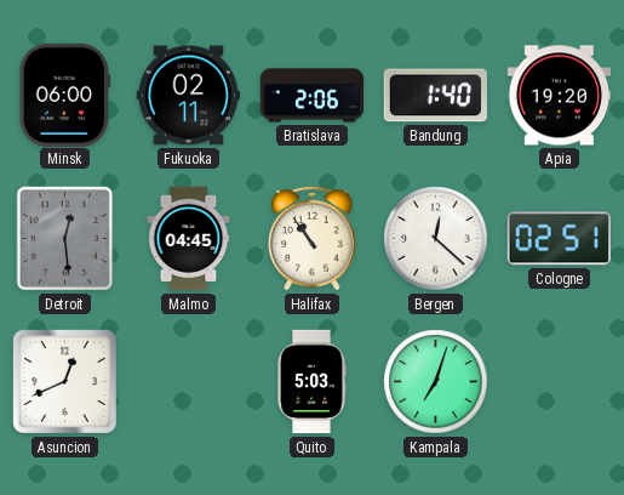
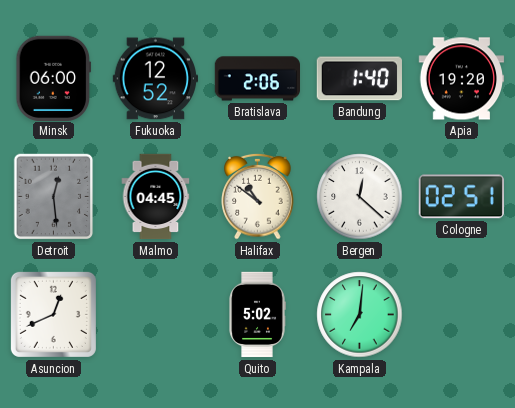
Fukuoka: 02:11 -> 12:52
Halifax: 10:54 -> 10:51
Quito: 5:03 -> 5:02
Kampala: 7:03 -> 7:01
